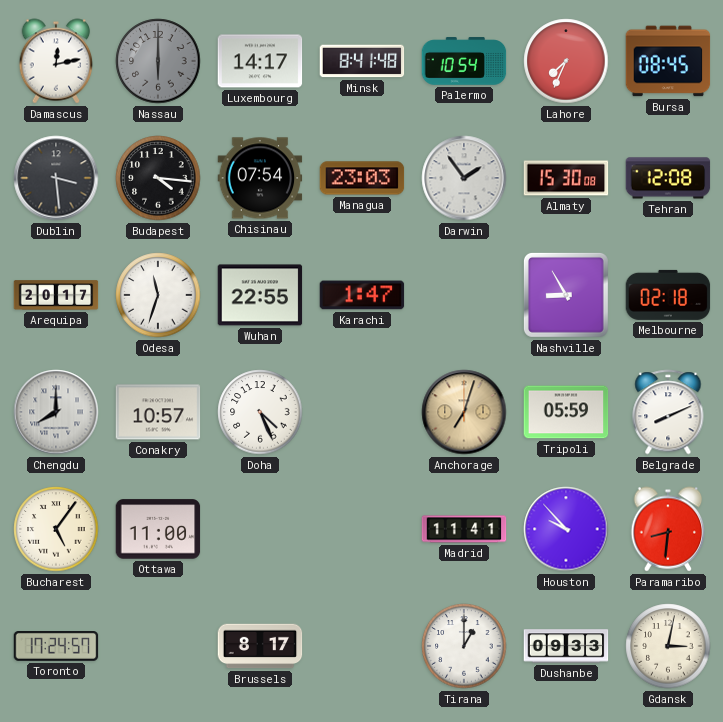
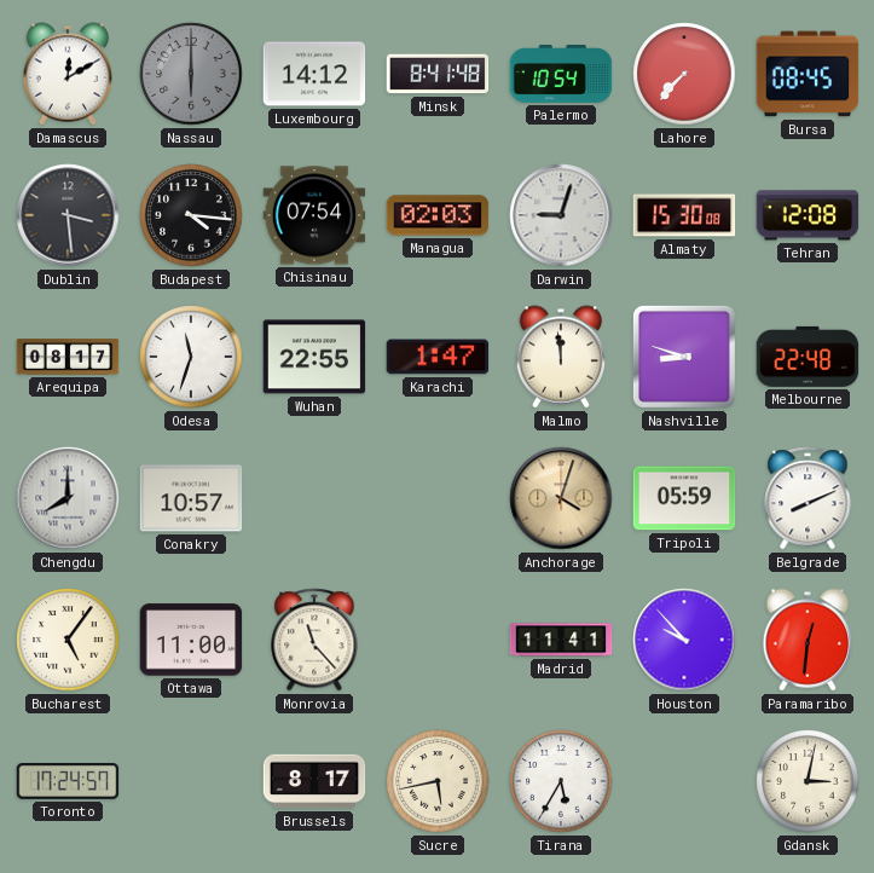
Damascus: 12:13 -> 12:10
Luxembourg: 14:17 -> 14:12
Lahore: 7:34 -> 7:37
Managua: 23:03 -> 02:03
Darwin: 1:54 -> 9:03
Arequipa: 20:17 -> 08:17
Malmo: none -> 11:59
Nashville: 8:55 -> 8:48
Melbourne: 02:18 -> 22:48
Doha: 4:26 -> none
Anchorage: 7:03 -> 4:03
Monrovia: none -> 11:23
Paramaribo: 8:31 -> 12:31
Sucre: none -> 5:43
Tirana: 1:00 -> 5:35
Dushanbe: 09:33 -> none
